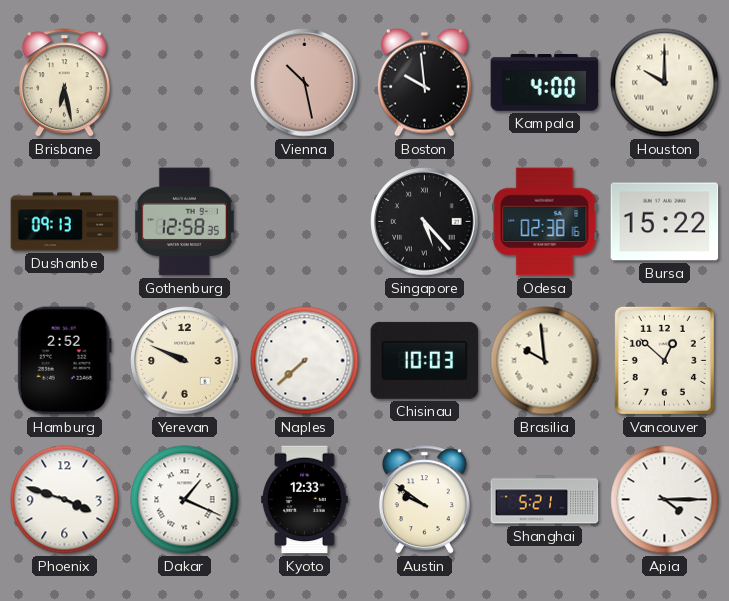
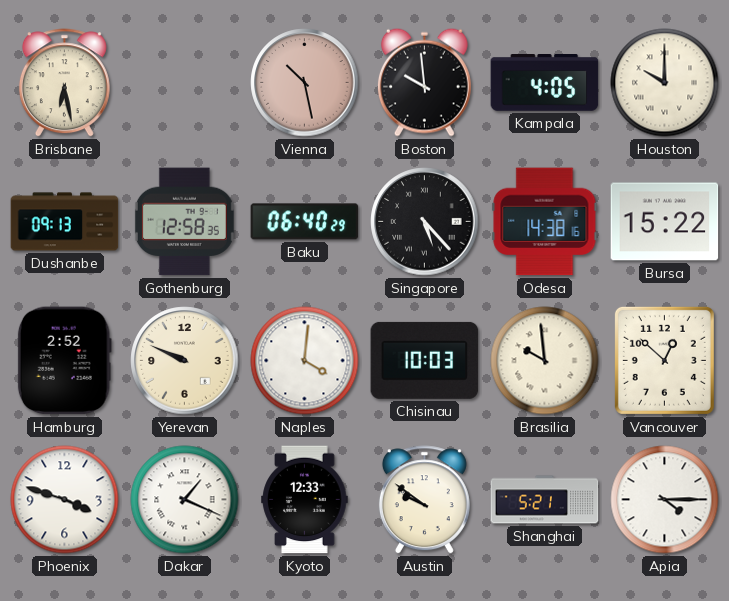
Kampala: 4:00 -> 4:05
Baku: none -> 06:40
Odesa: 02:38 -> 14:38
Naples: 7:38 -> 4:01
